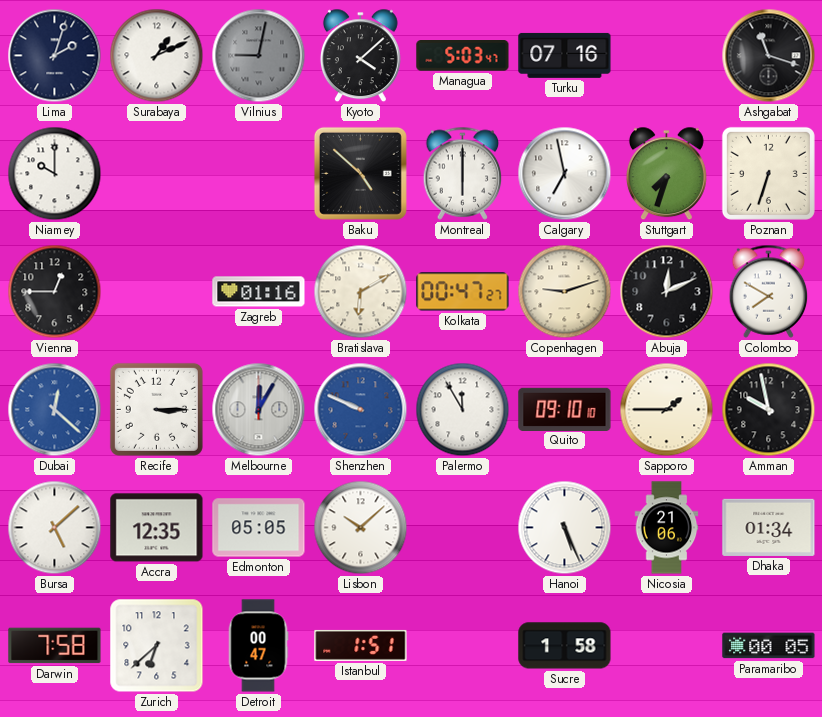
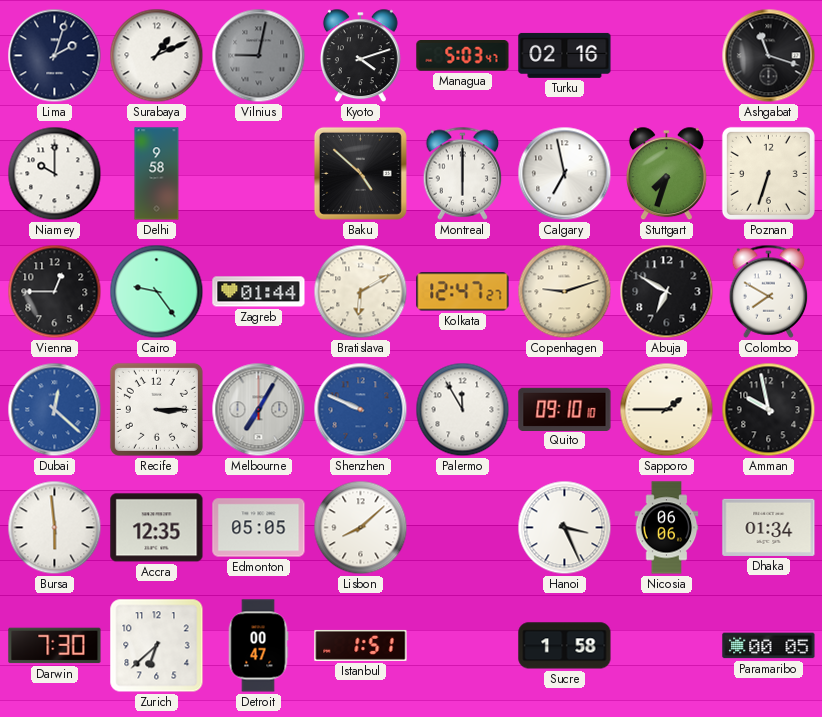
Kyoto: 4:08 -> 4:12
Turku: 07:16 -> 02:16
Delhi: none -> 9:58
Cairo: none -> 9:24
Zagreb: 01:16 -> 01:44
Kolkata: 00:47 -> 12:47
Abuja: 12:11 -> 6:50
Melbourne: 12:05 -> 7:05
Bursa: 5:08 -> 5:59
Lisbon: 10:08 -> 8:08
Hanoi: 5:26 -> 3:26
Nicosia: 21:06 -> 06:06
Darwin: 7:58 -> 7:30
